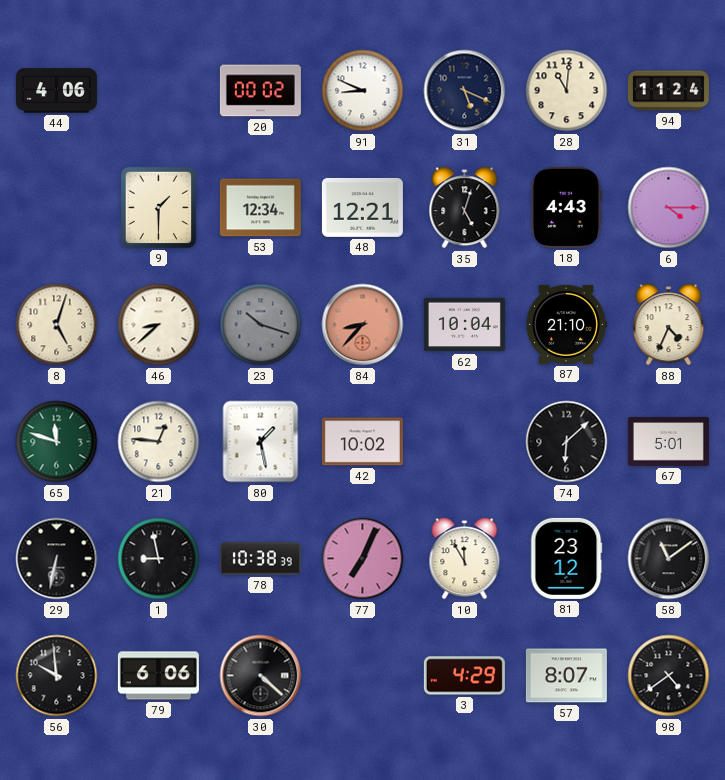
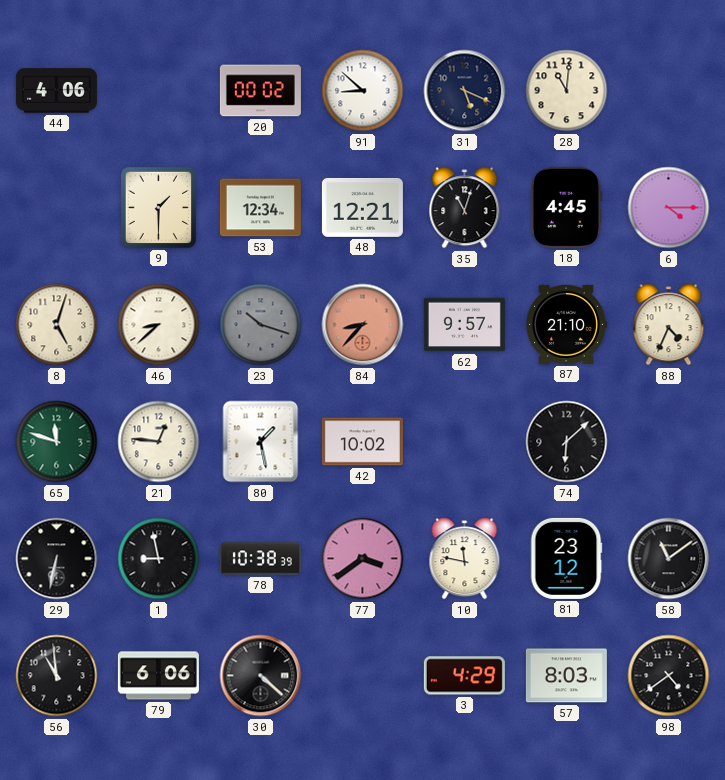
91: 8:49 -> 8:52
94: 11:24 -> none
35: 5:03 -> 11:03
18: 4:43 -> 4:45
62: 10:04 -> 9:57
67: 5:01 -> none
77: 7:04 -> 3:39
10: 11:55 -> 11:47
56: 9:59 -> 10:59
57: 8:07 -> 8:03
